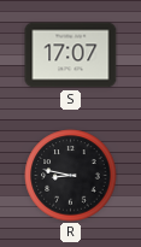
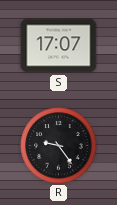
R: 8:47 -> 9:24
